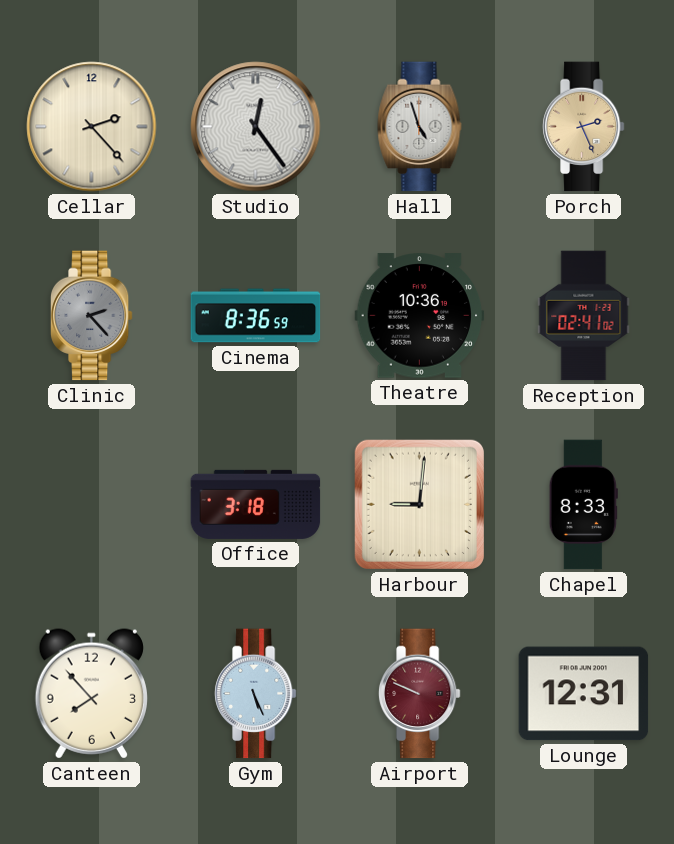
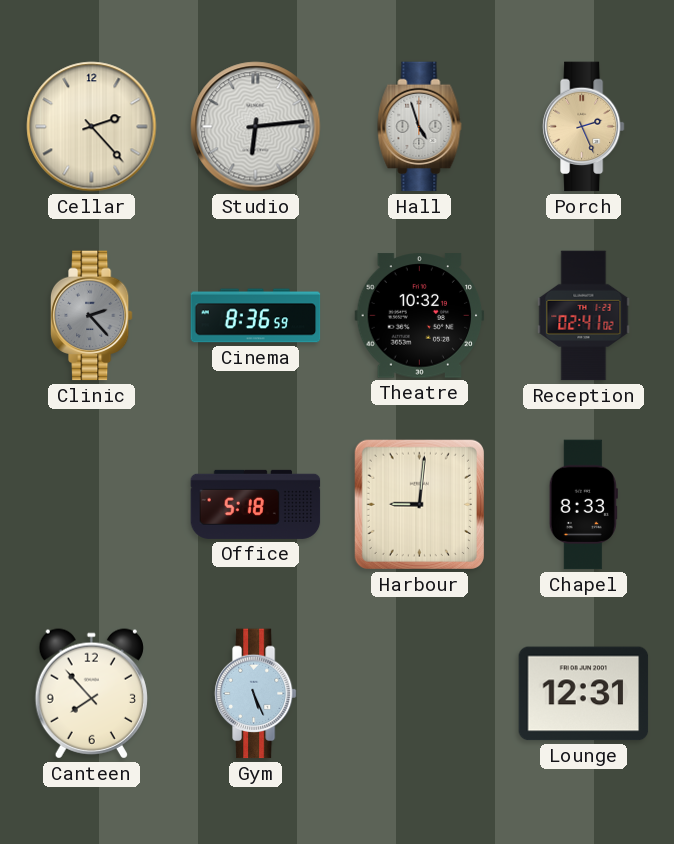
Studio: 12:24 -> 6:14
Theatre: 10:36 -> 10:32
Office: 3:18 -> 5:18
Airport: 9:49 -> none
